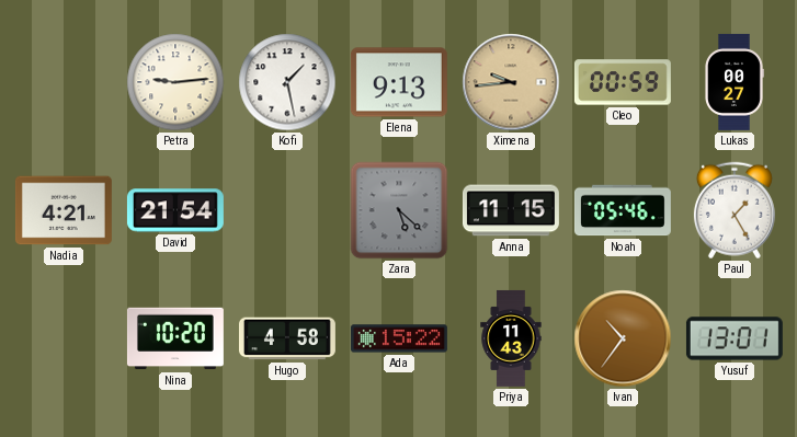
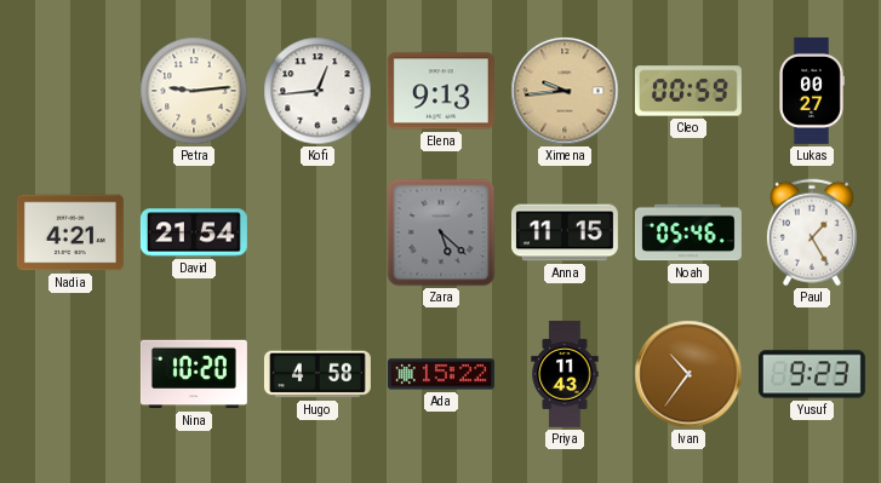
Kofi: 1:28 -> 12:44
Yusuf: 13:01 -> 9:23
